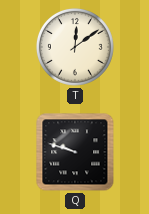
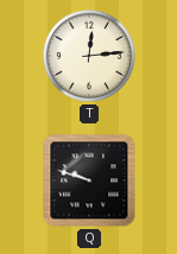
T: 12:09 -> 12:14
